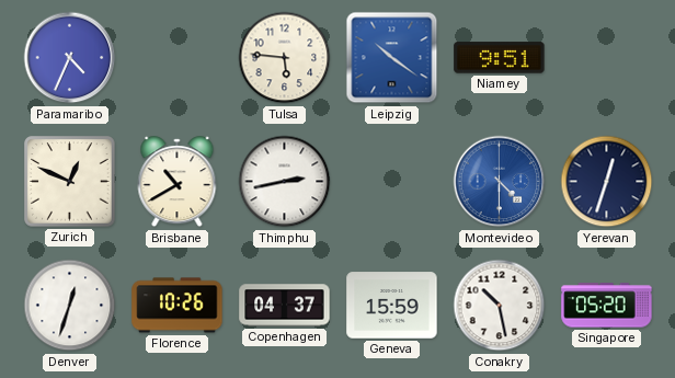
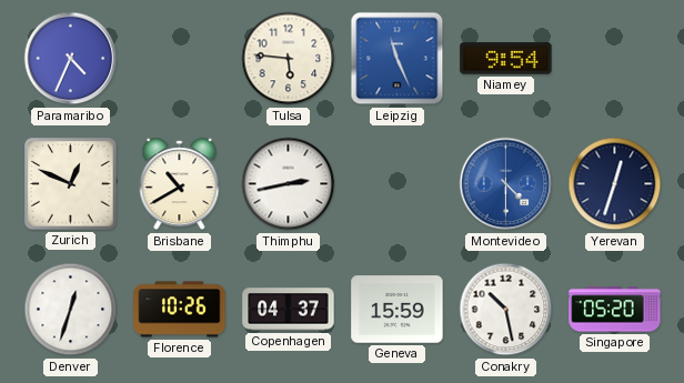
Leipzig: 10:21 -> 11:26
Niamey: 9:51 -> 9:54
